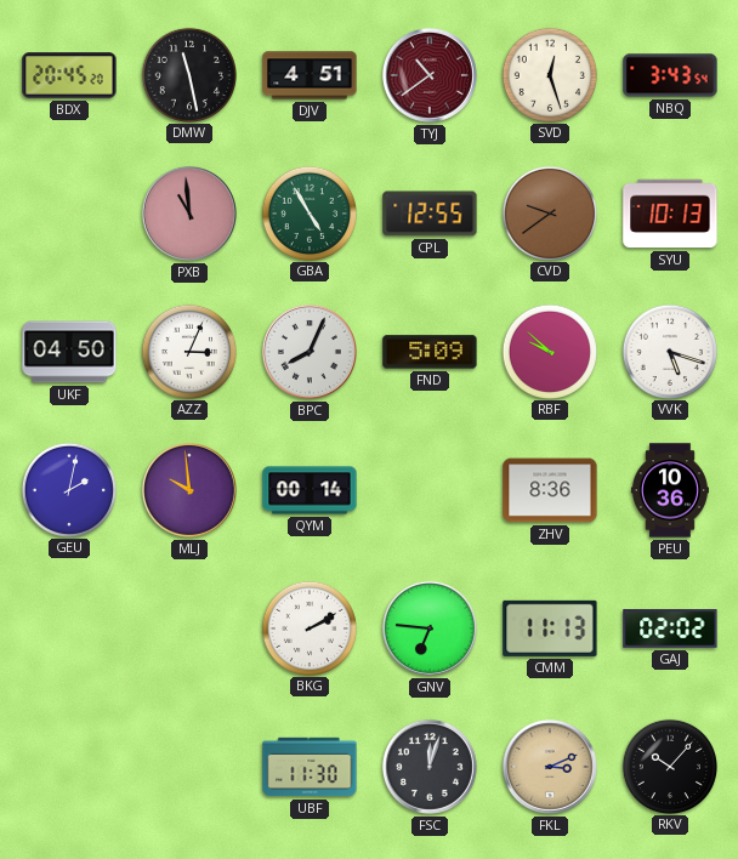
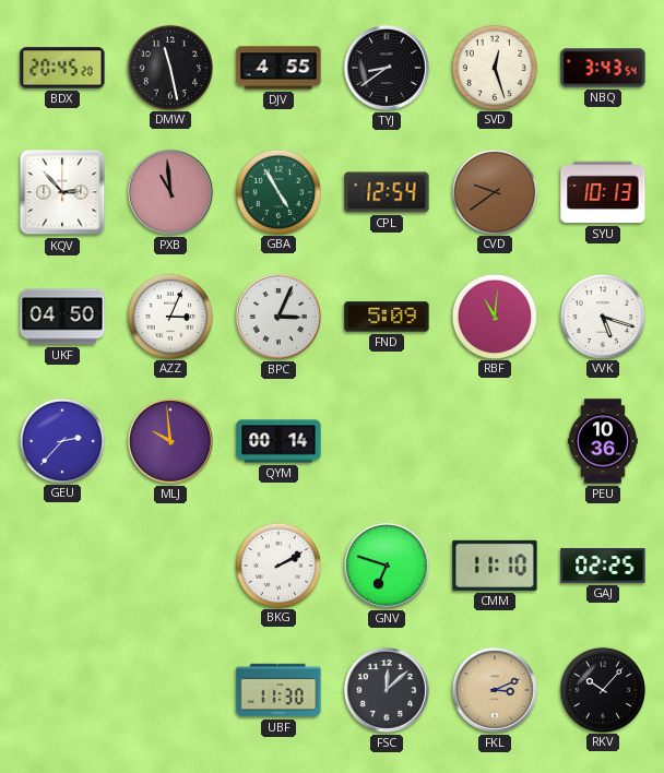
DJV: 4:51 -> 4:55
TYJ: 10:39 -> 8:39
TYJ dial: burgundy -> black
KQV: none -> 2:53
CPL: 12:55 -> 12:54
BPC: 8:04 -> 3:04
RBF: 9:52 -> 11:01
GEU: 2:02 -> 2:37
ZHV: 8:36 -> none
GNV: 6:46 -> 6:48
CMM: 11:13 -> 11:10
GAJ: 02:02 -> 02:25
FSC: 12:03 -> 12:08
